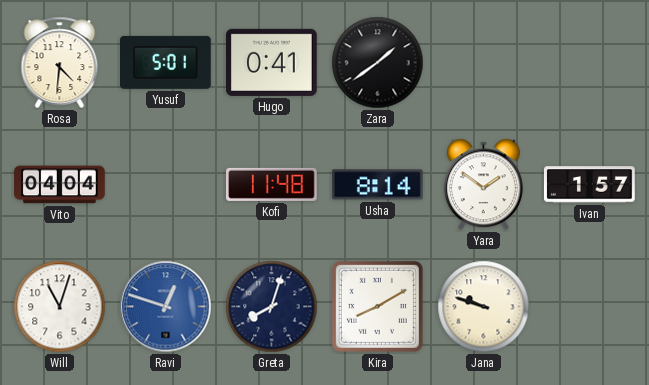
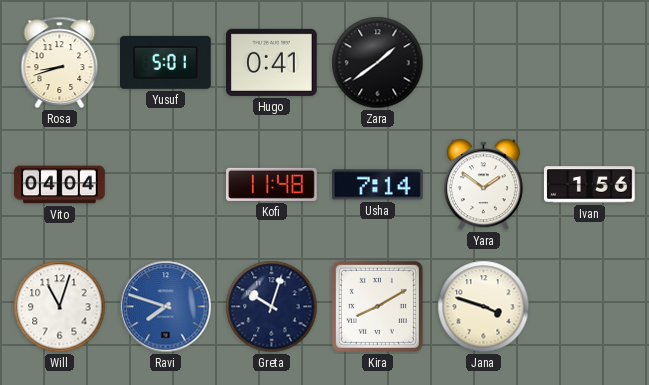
Rosa: 4:31 -> 8:42
Usha: 8:14 -> 7:14
Ivan: 1:57 -> 1:56
Ravi: 12:48 -> 7:48
Greta: 8:03 -> 10:03
Jana: 9:48 -> 3:48
